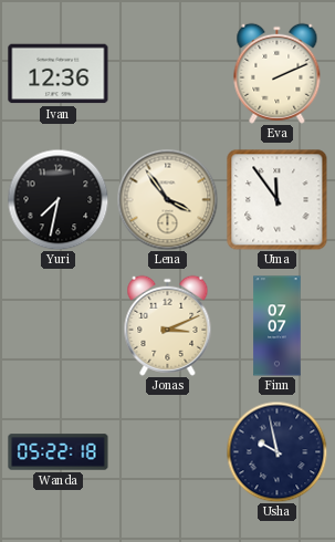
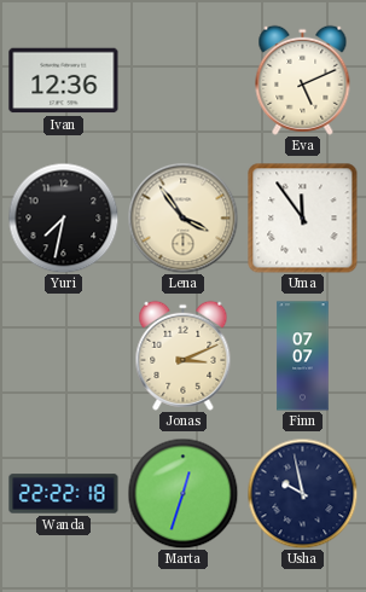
Eva: 2:11 -> 5:11
Wanda: 05:22 -> 22:22
Marta: none -> 12:33
